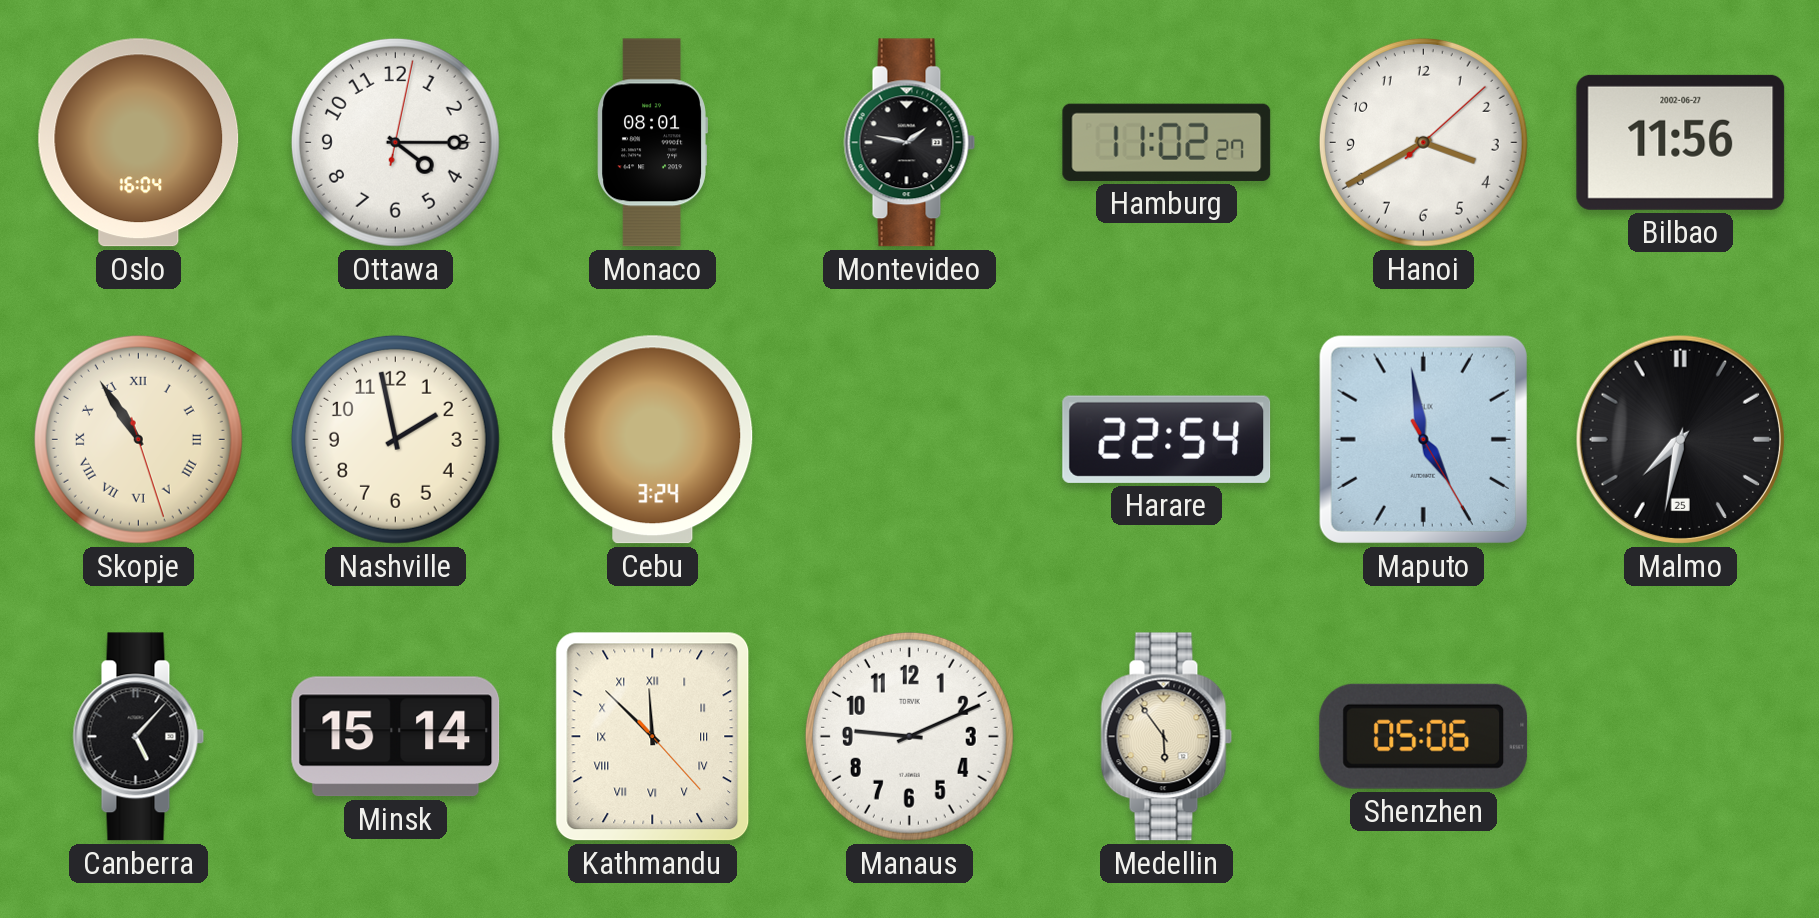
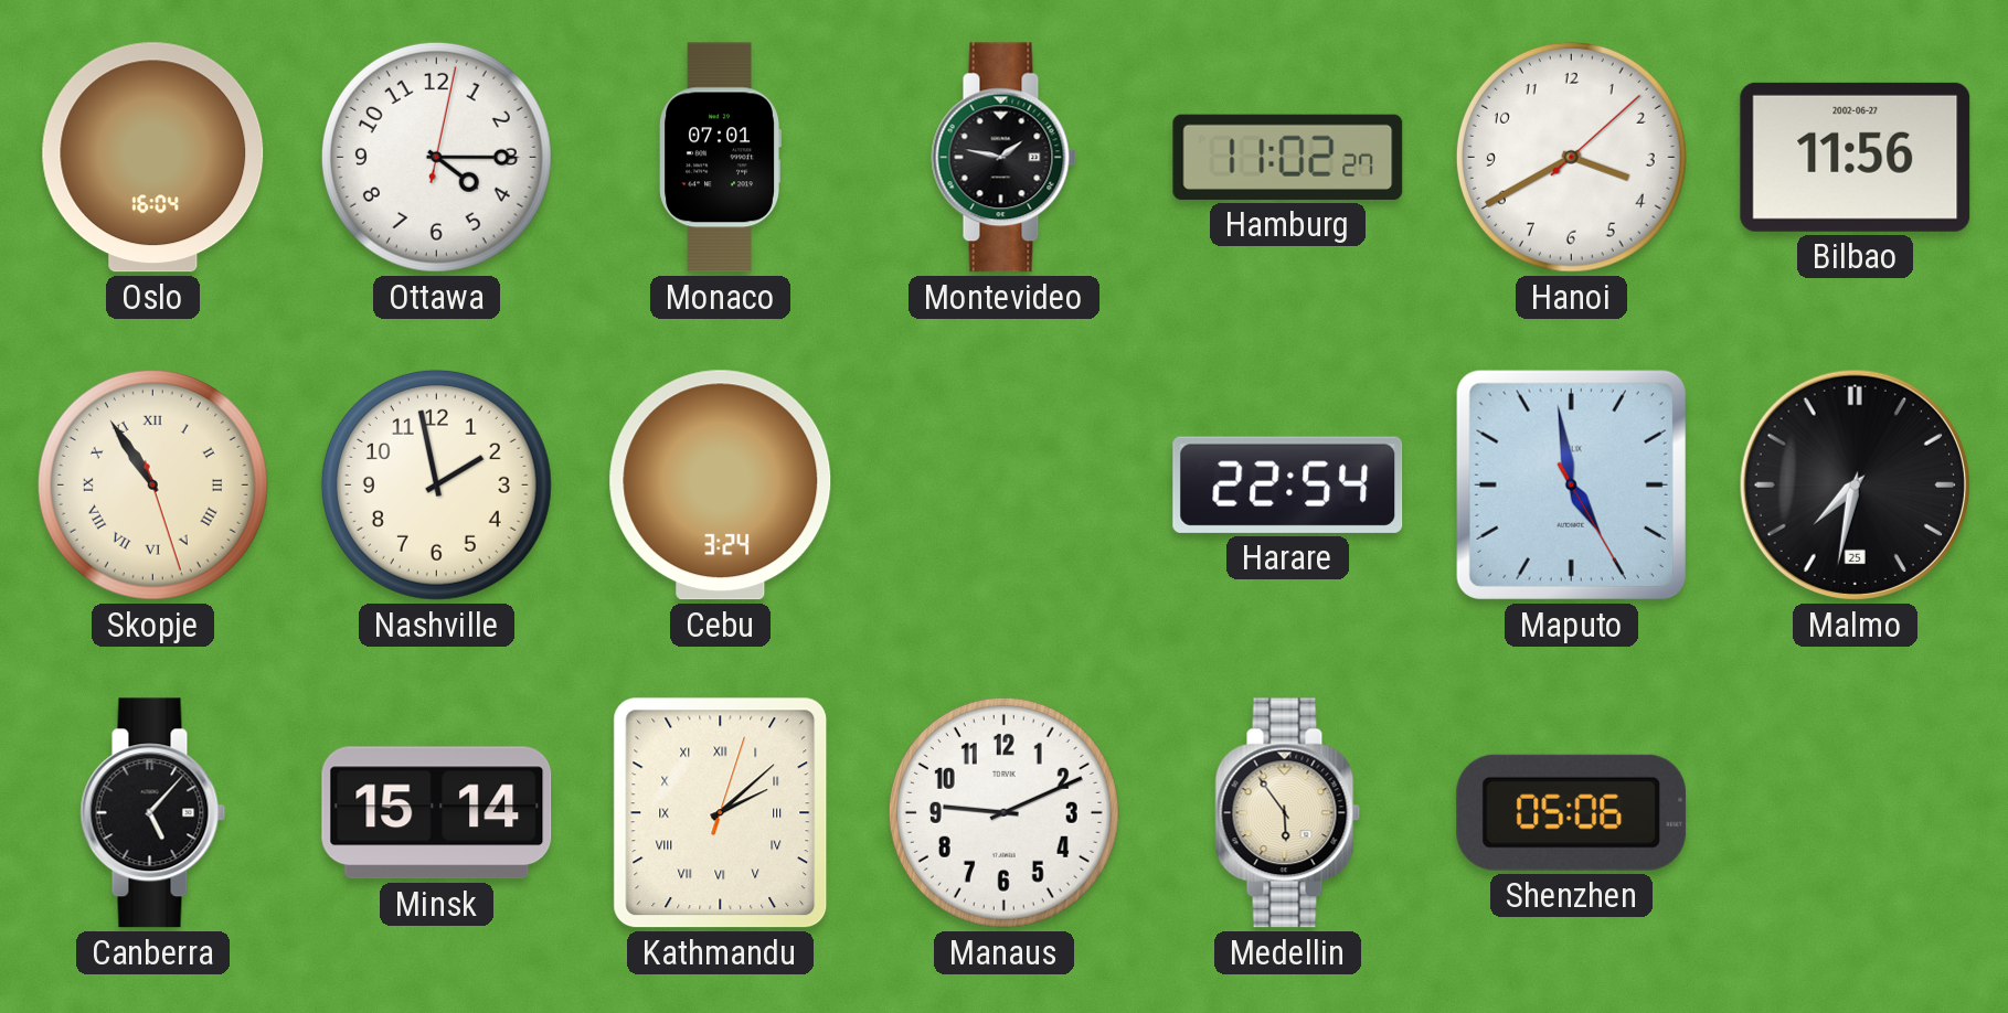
Monaco: 08:01 -> 07:01
Kathmandu: 11:52 -> 2:08
